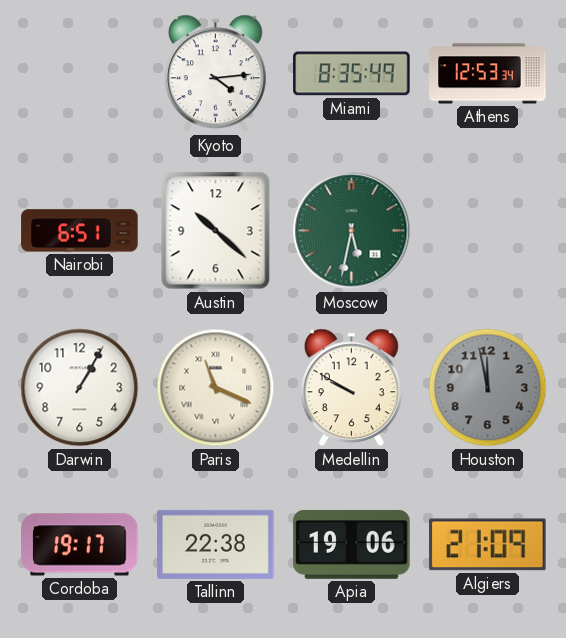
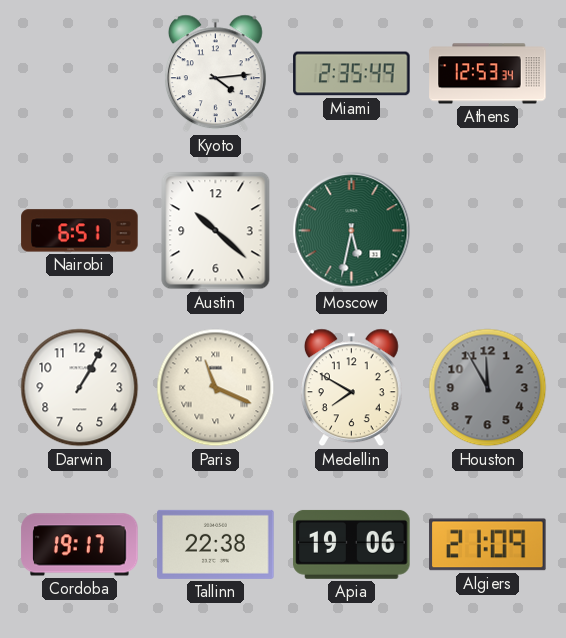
Miami: 8:35 -> 2:35
Medellin: 9:50 -> 7:50
Houston: 11:58 -> 11:55
